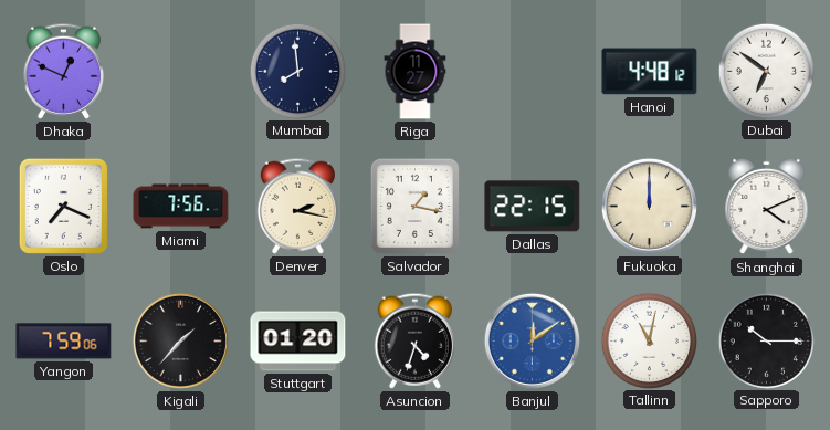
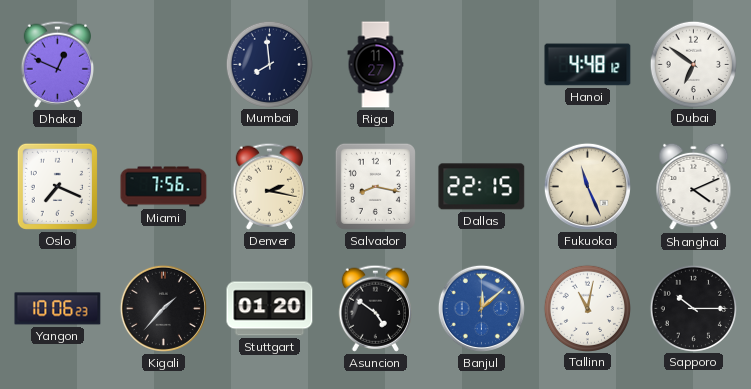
Salvador: 1:17 -> 8:17
Fukuoka: 12:00 -> 11:26
Yangon: 7:59 -> 10:06
Asuncion: 4:33 -> 4:51
Banjul: 12:09 -> 12:08
